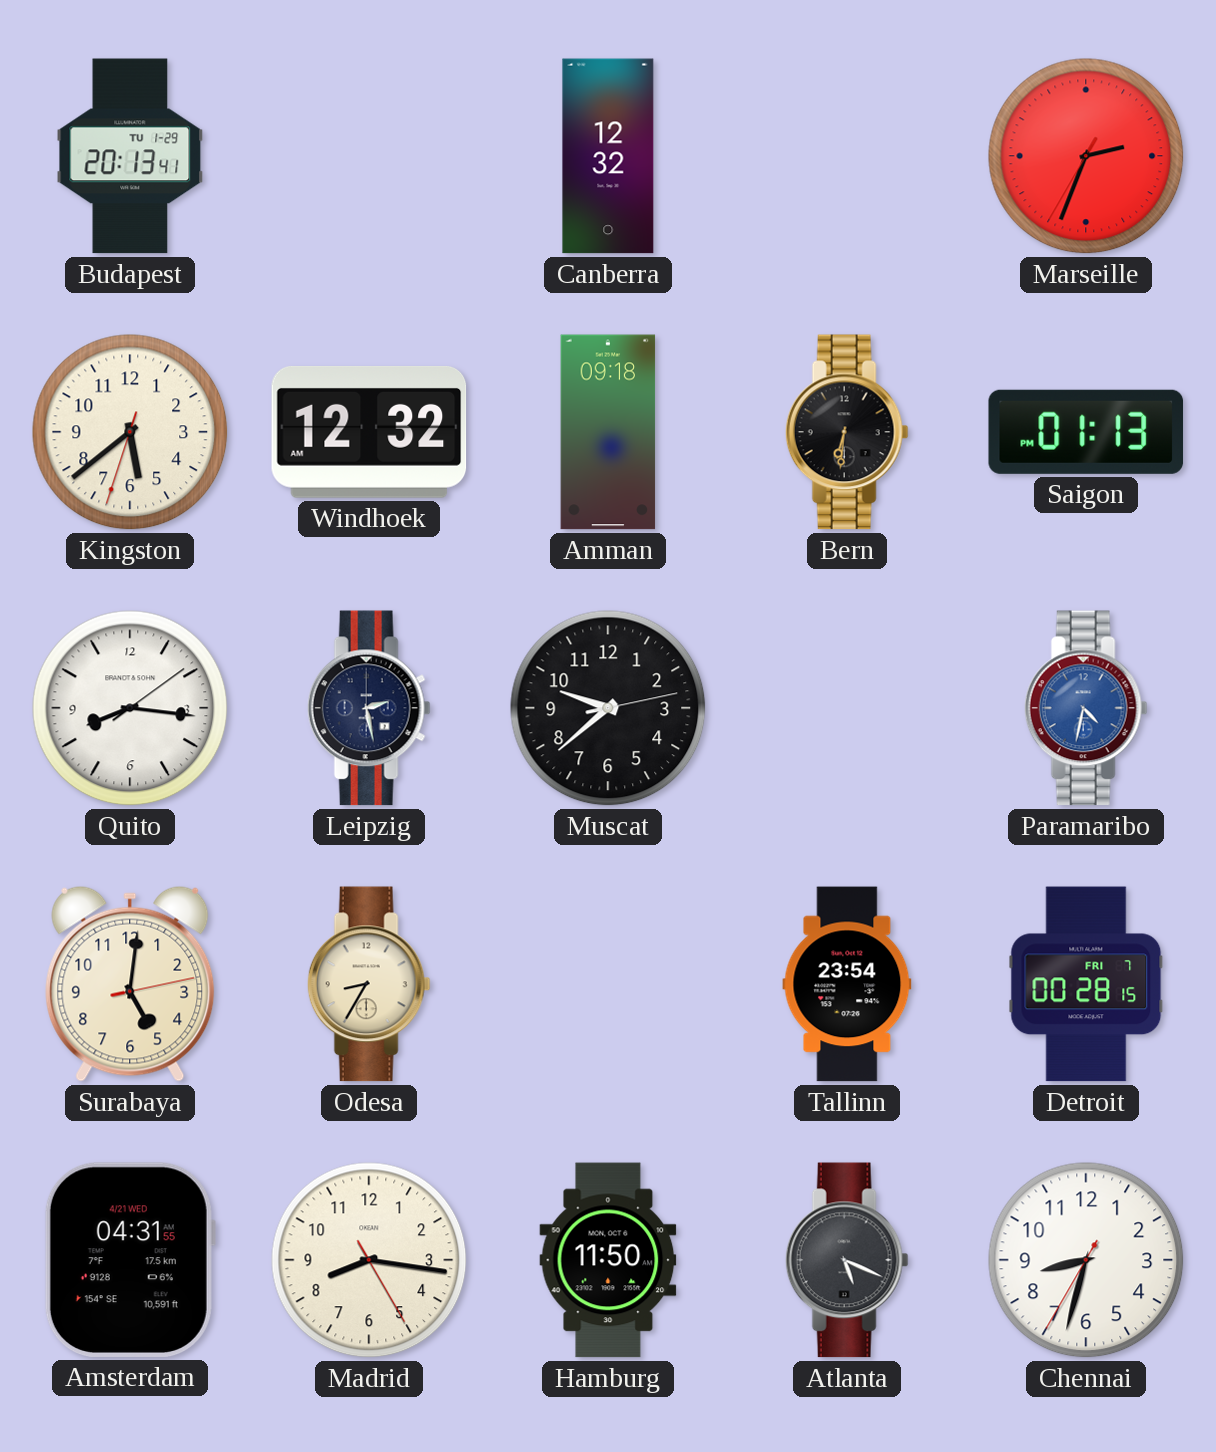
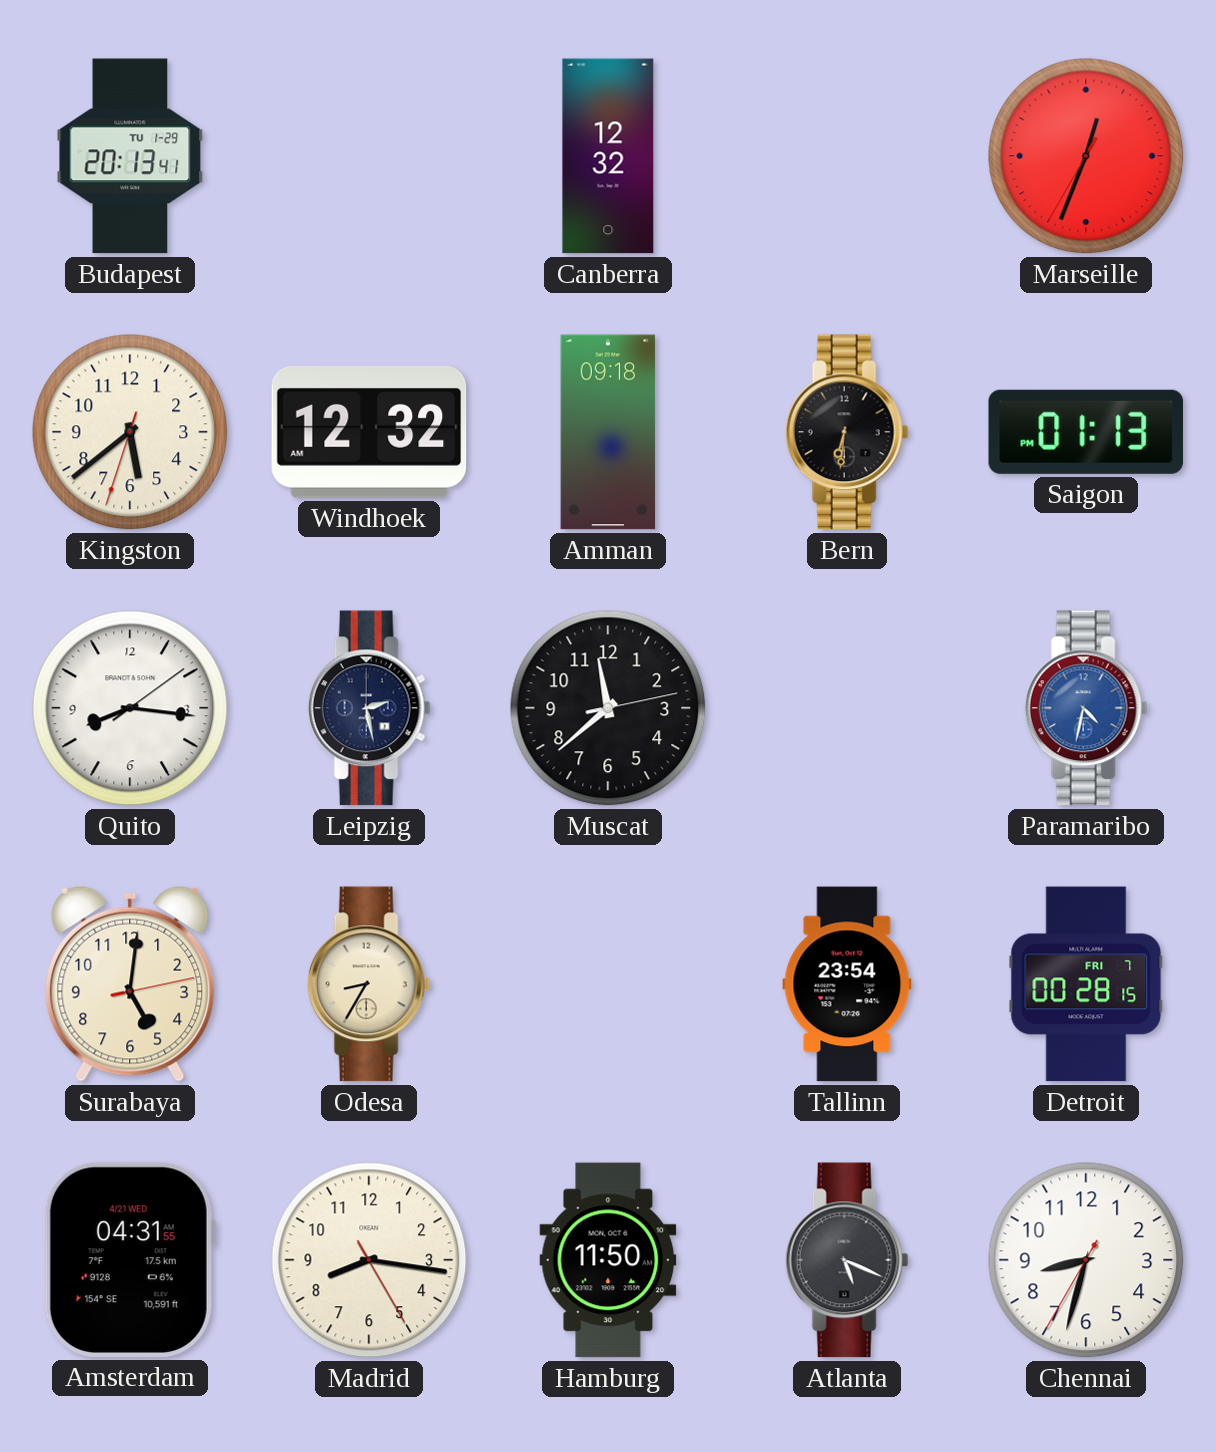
Marseille: 2:33 -> 12:33
Muscat: 9:38 -> 11:38
